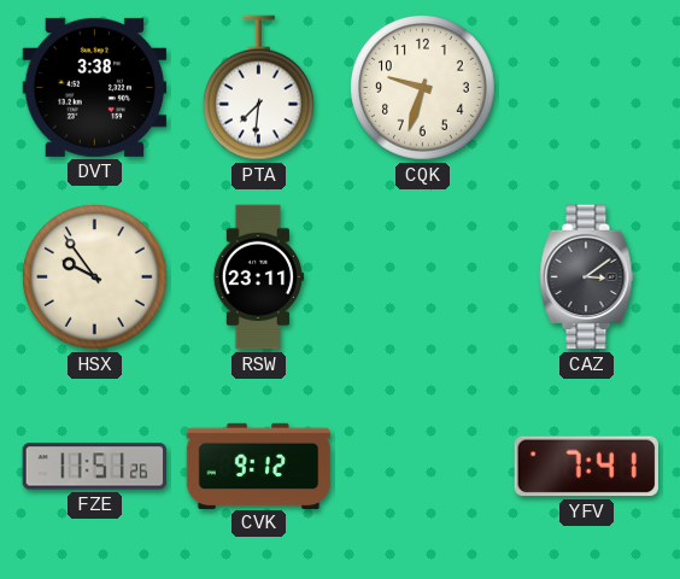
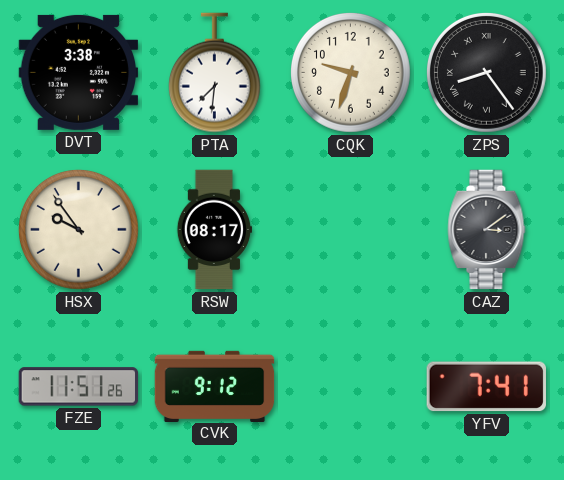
ZPS: none -> 8:24
RSW: 23:11 -> 08:17
